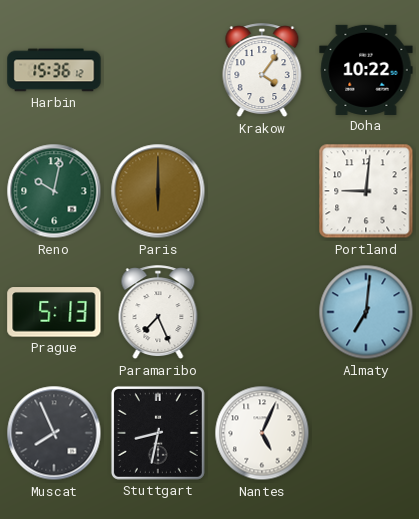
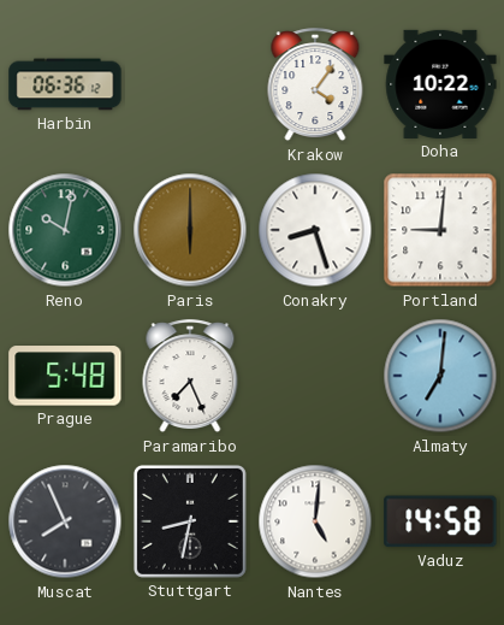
Harbin: 15:36 -> 06:36
Conakry: none -> 8:27
Prague: 5:13 -> 5:48
Nantes: 5:04 -> 5:01
Vaduz: none -> 14:58
